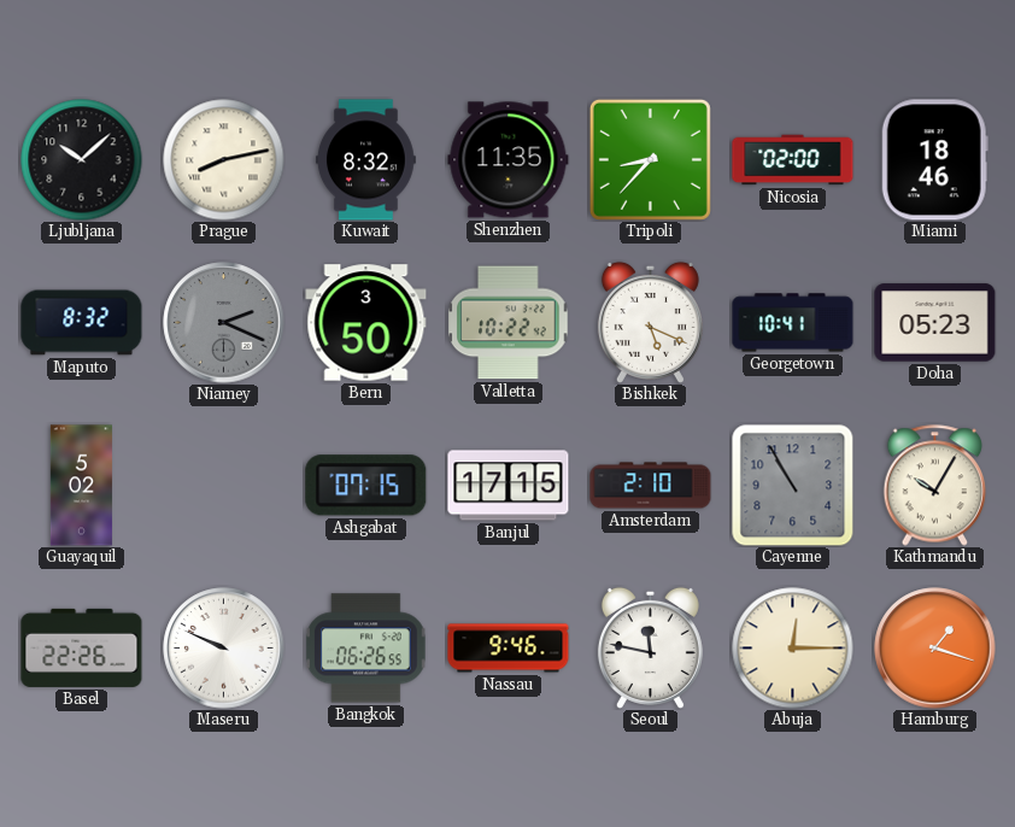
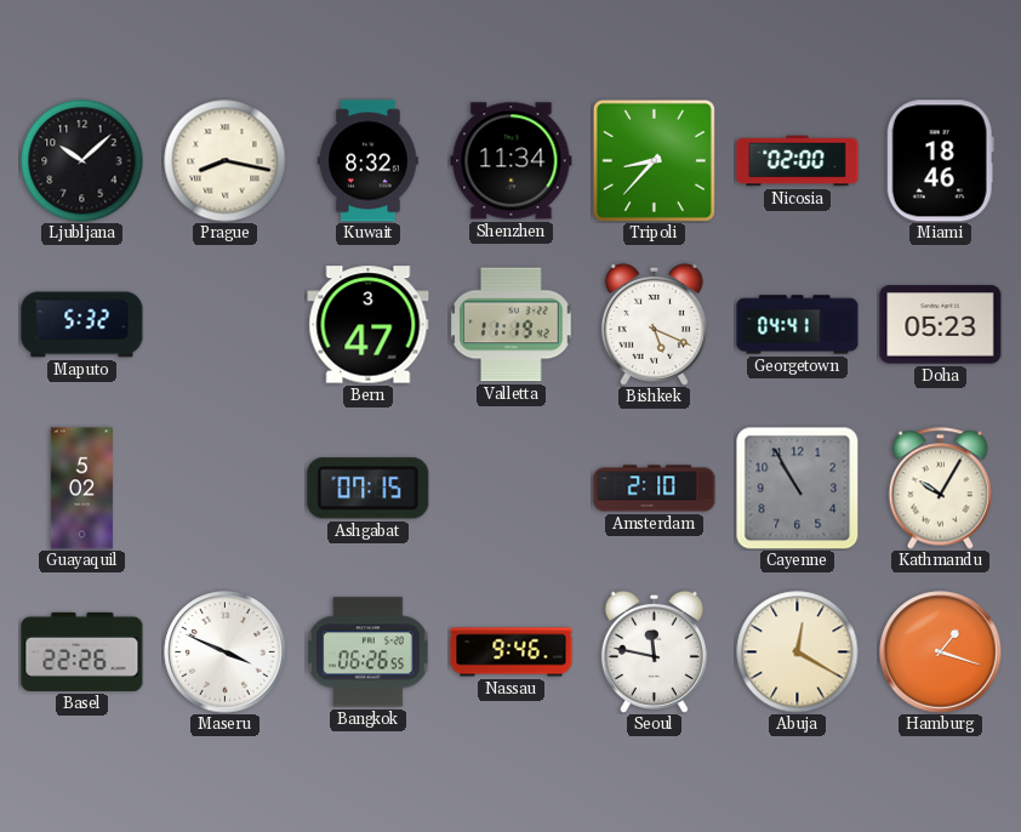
Prague: 8:13 -> 8:17
Shenzhen: 11:35 -> 11:34
Maputo: 8:32 -> 5:32
Niamey: 2:19 -> none
Bern: 3:50 -> 3:47
Valletta: 10:22 -> 11:19
Georgetown: 10:41 -> 04:41
Banjul: 17:15 -> none
Maseru: 9:49 -> 3:49
Abuja: 12:15 -> 12:20
